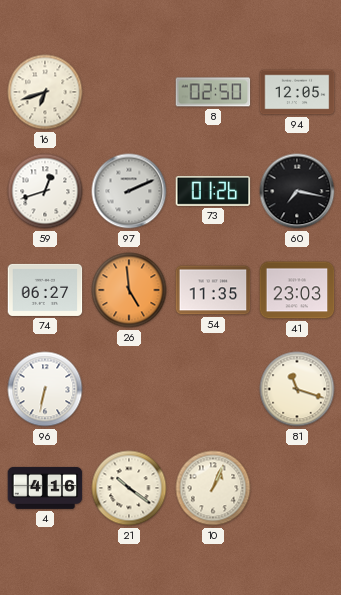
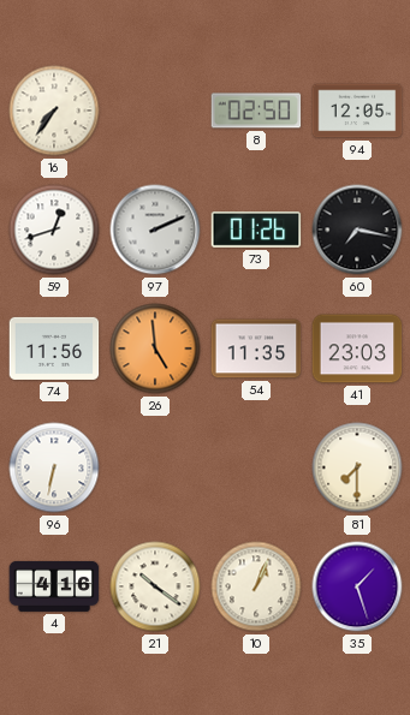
16: 6:42 -> 7:36
74: 06:27 -> 11:56
81: 11:18 -> 7:30
35: none -> 1:27
